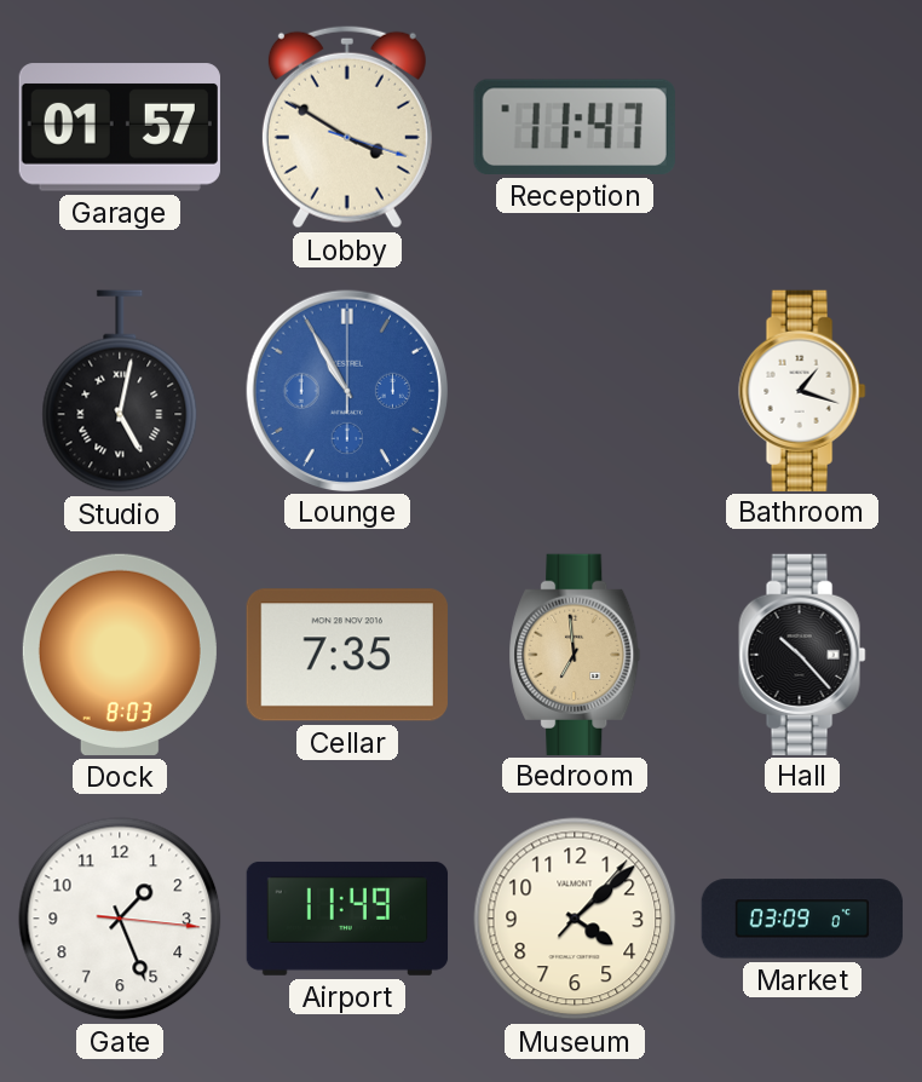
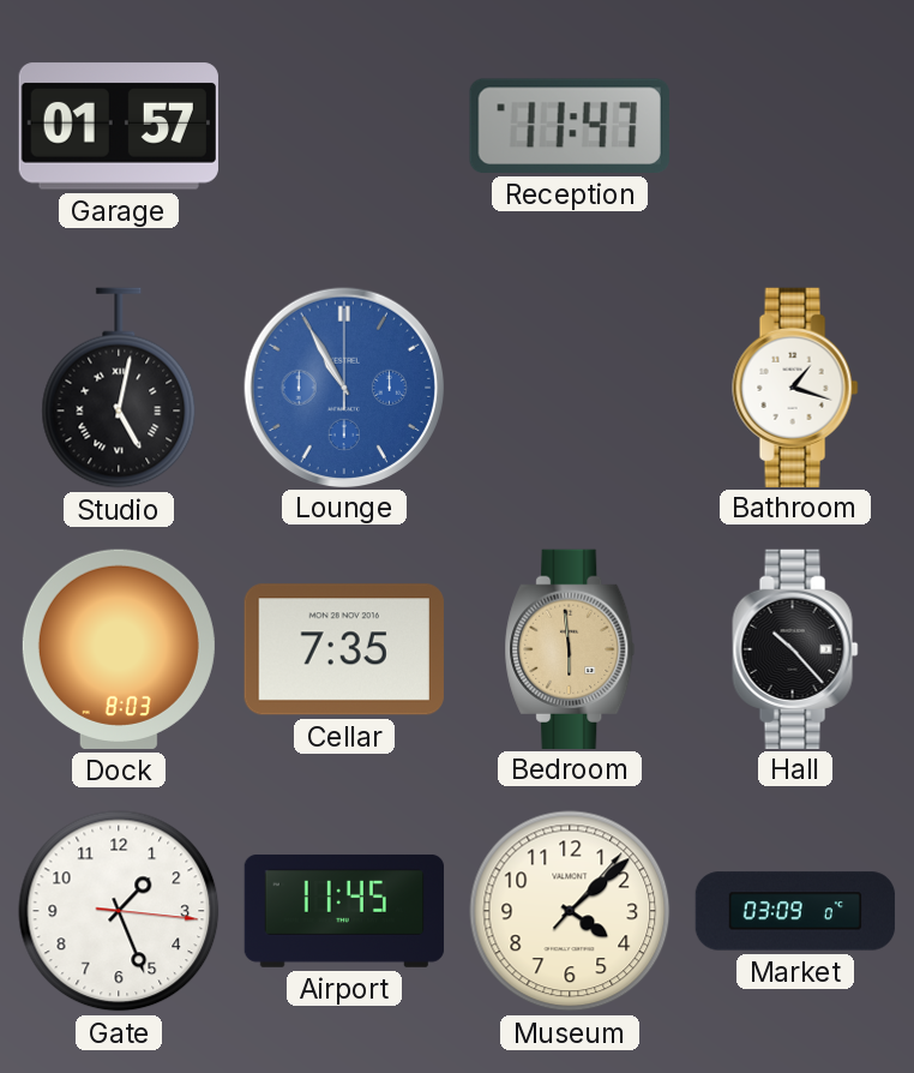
Lobby: 3:50 -> none
Bedroom: 6:59 -> 5:59
Airport: 11:49 -> 11:45
